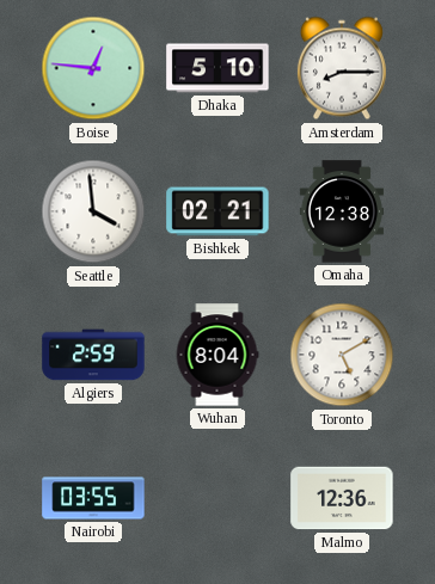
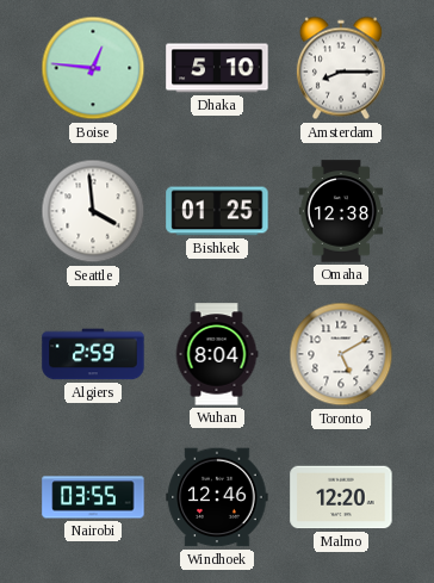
Bishkek: 02:21 -> 01:25
Windhoek: none -> 12:46
Malmo: 12:36 -> 12:20
